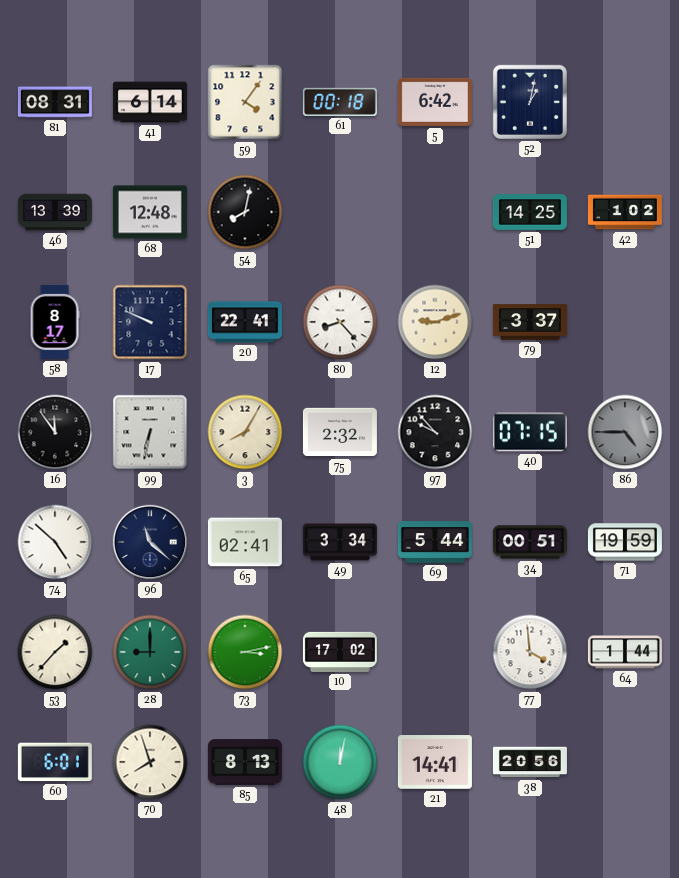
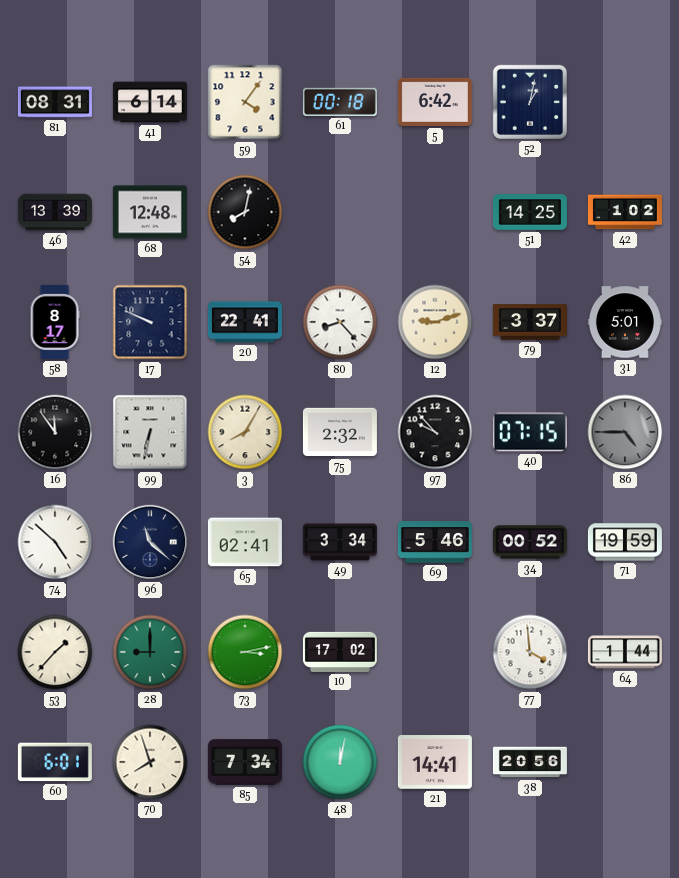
31: none -> 5:01
69: 5:44 -> 5:46
34: 00:51 -> 00:52
85: 8:13 -> 7:34
